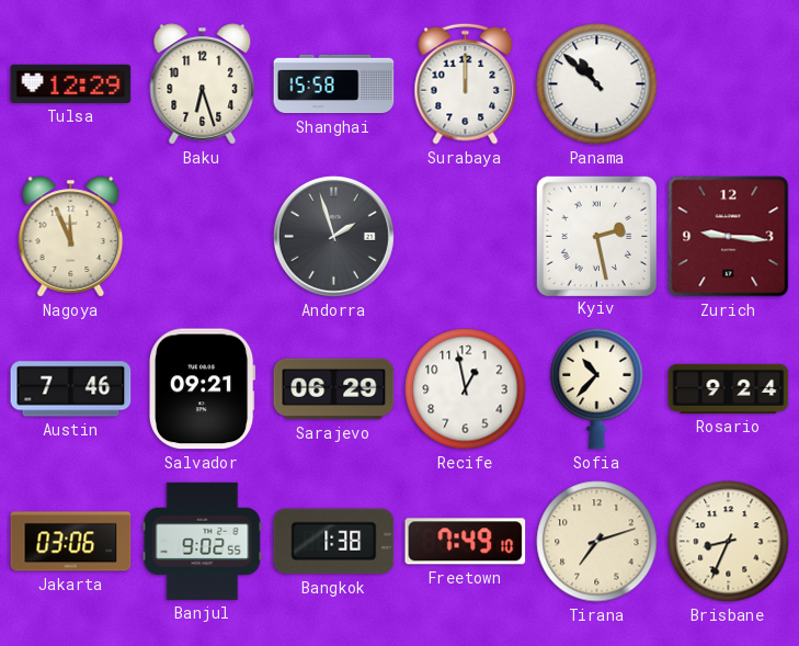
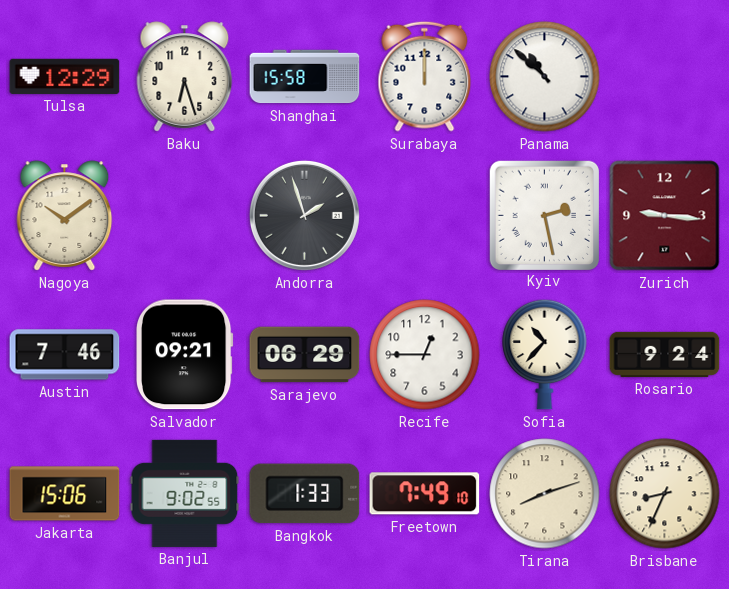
Nagoya: 11:56 -> 10:09
Recife: 12:58 -> 12:45
Jakarta: 03:06 -> 15:06
Bangkok: 1:38 -> 1:33
Tirana: 7:12 -> 8:12
